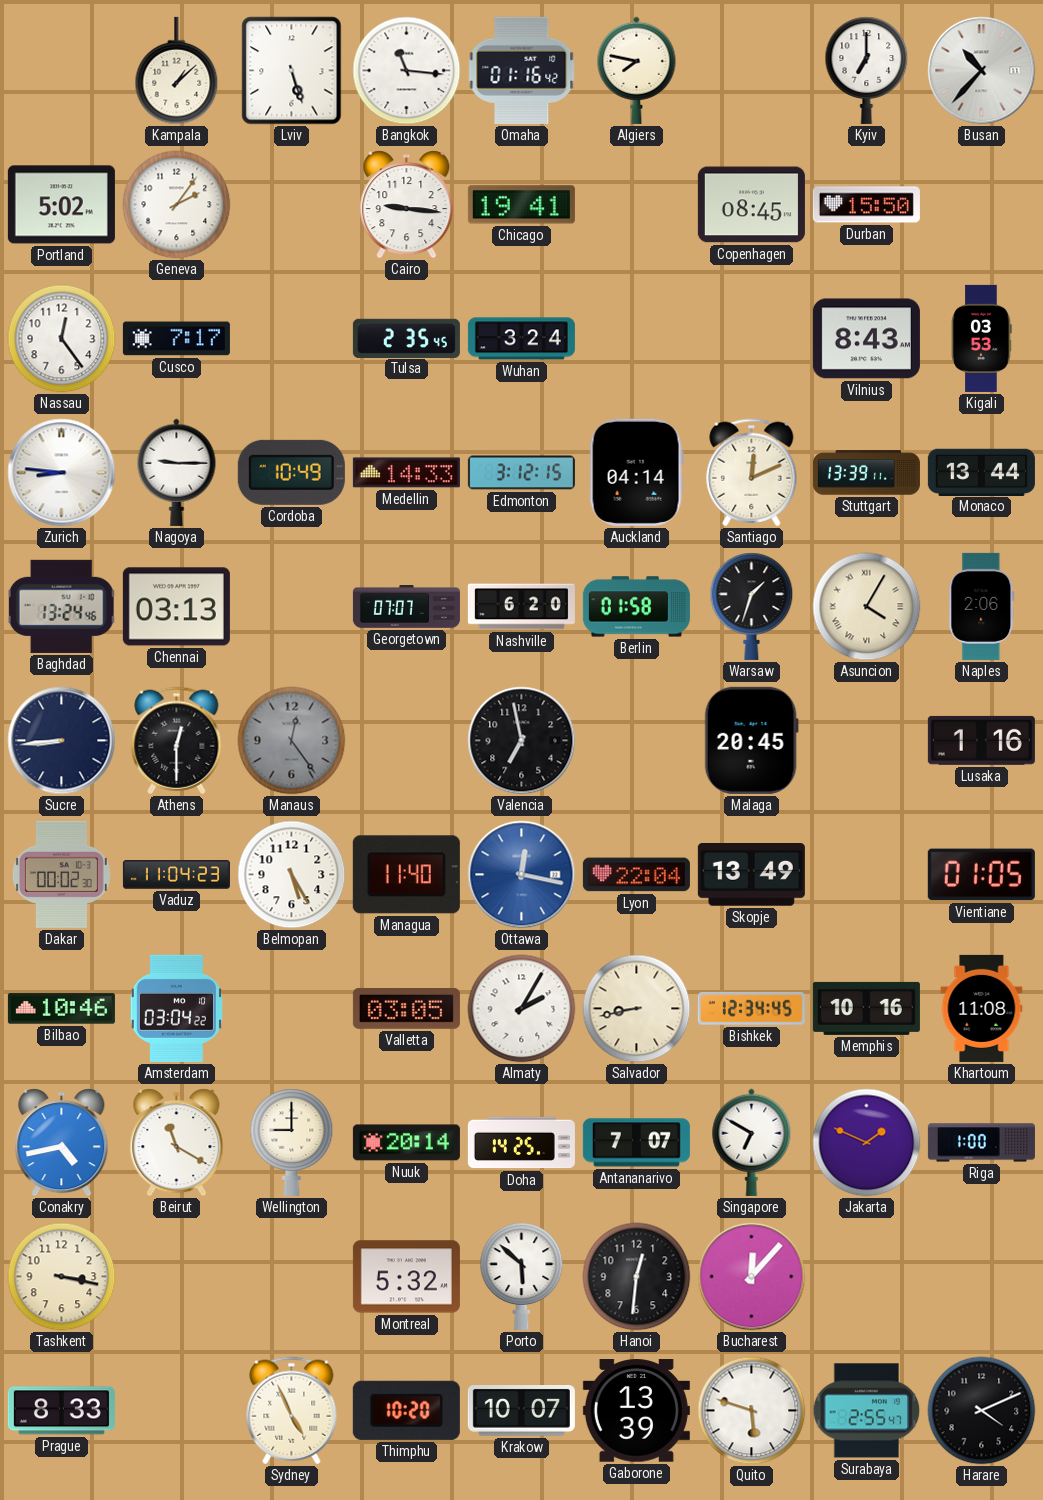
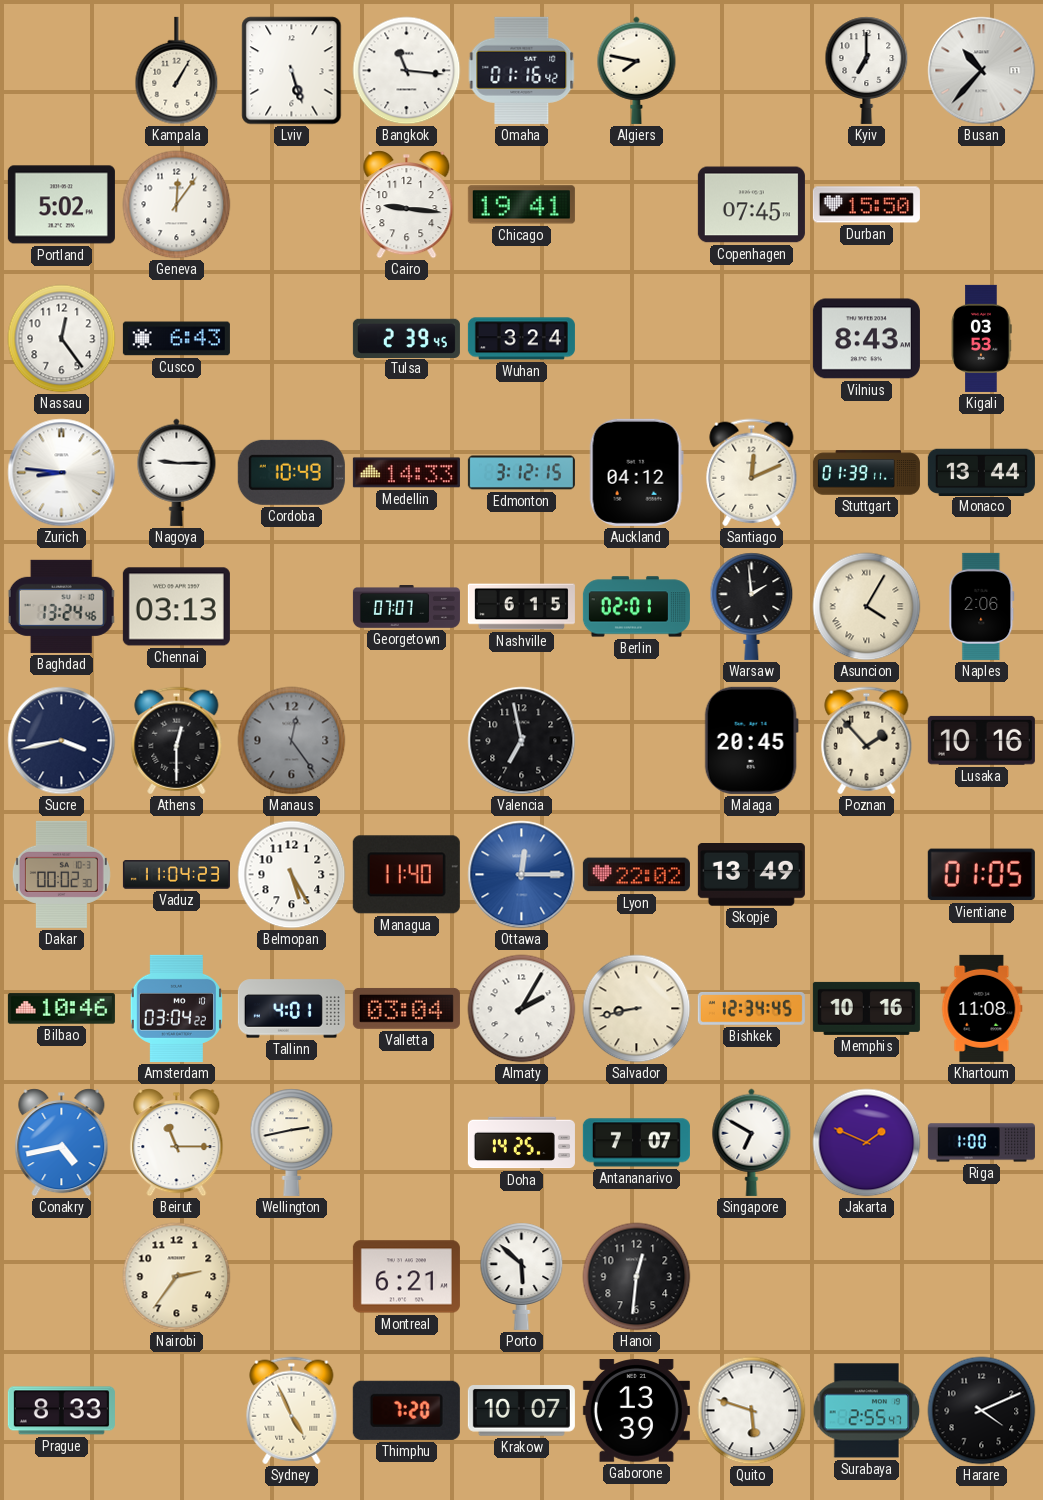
Kampala: 1:08 -> 1:05
Geneva: 2:06 -> 12:06
Copenhagen: 08:45 -> 07:45
Cusco: 7:17 -> 6:43
Tulsa: 2:35 -> 2:39
Auckland: 04:14 -> 04:12
Stuttgart: 13:39 -> 01:39
Nashville: 6:20 -> 6:15
Berlin: 01:58 -> 02:01
Warsaw: 1:33 -> 1:59
Sucre: 8:44 -> 3:43
Poznan: none -> 1:53
Lusaka: 1:16 -> 10:16
Ottawa: 12:17 -> 12:15
Lyon: 22:04 -> 22:02
Tallinn: none -> 4:01
Valletta: 03:05 -> 03:04
Beirut: 11:20 -> 11:15
Wellington: 9:00 -> 2:43
Nuuk: 20:14 -> none
Tashkent: 3:17 -> none
Nairobi: none -> 2:36
Montreal: 5:32 -> 6:21
Bucharest: 12:07 -> none
Thimphu: 10:20 -> 7:20
